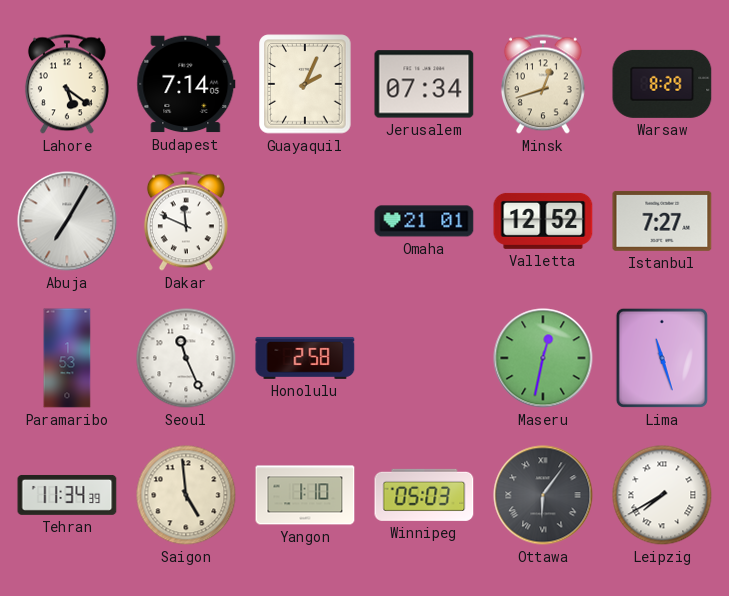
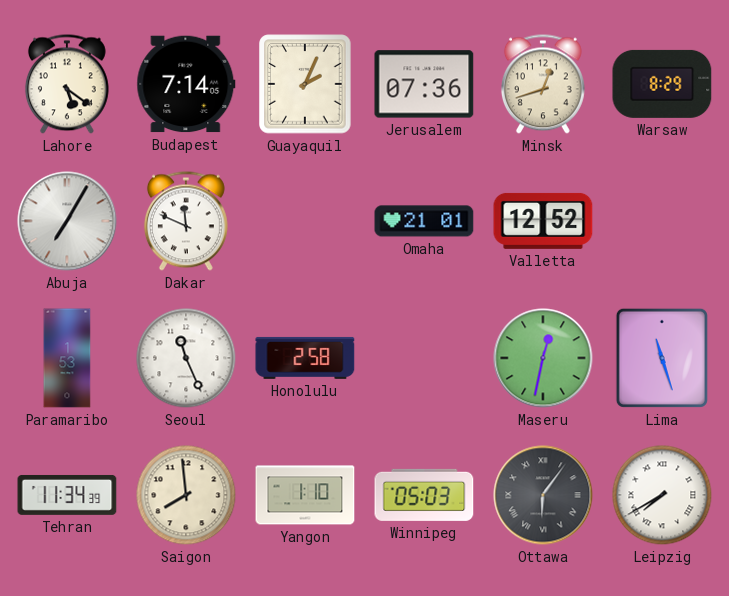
Jerusalem: 07:34 -> 07:36
Istanbul: 7:27 -> none
Saigon: 4:59 -> 7:59
